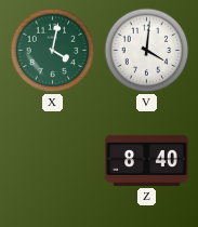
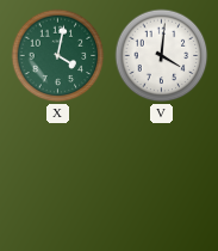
Z: 8:40 -> none
